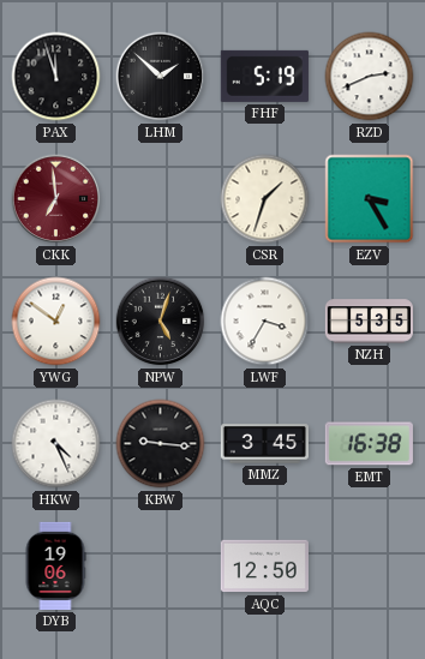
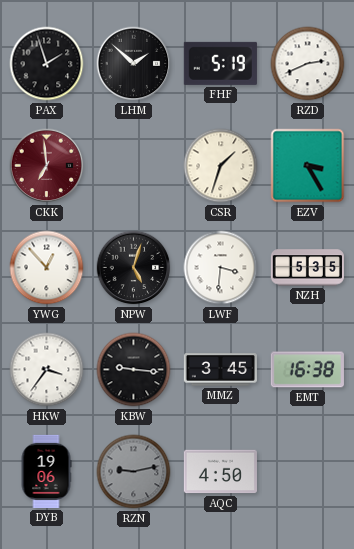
PAX: 11:57 -> 1:57
YWG: 12:51 -> 12:53
LWF: 3:35 -> 3:31
HKW: 4:26 -> 3:36
RZN: none -> 9:13
AQC: 12:50 -> 4:50
